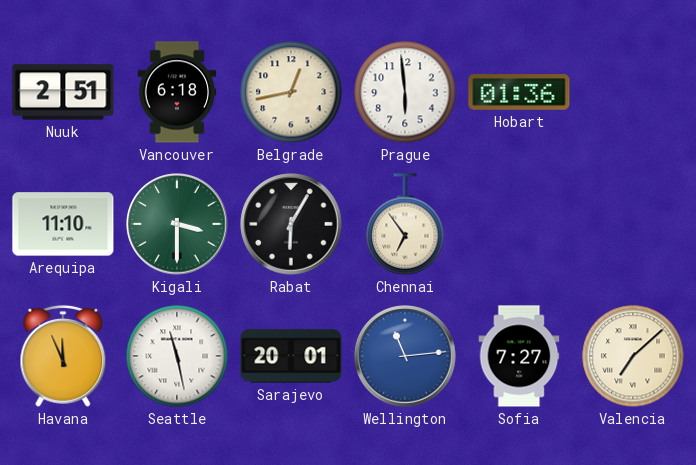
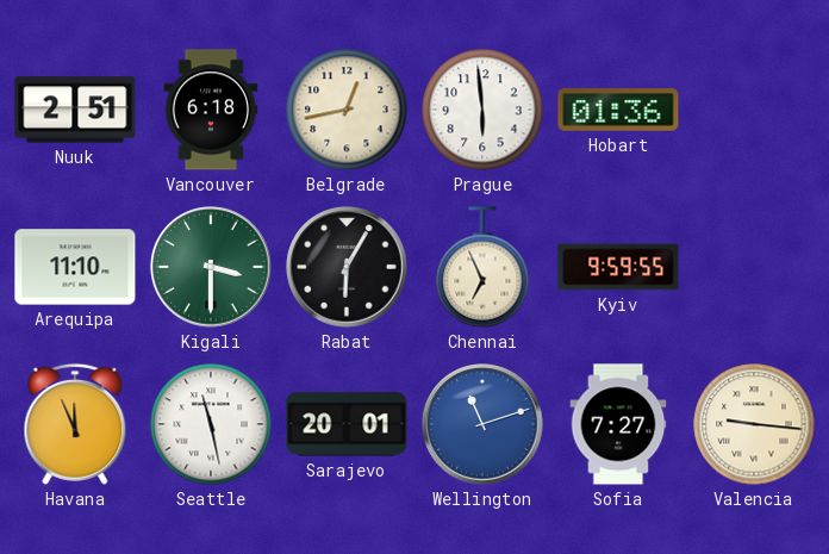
Chennai: 6:54 -> 6:56
Kyiv: none -> 9:59
Wellington: 11:14 -> 11:12
Valencia: 7:08 -> 9:16
